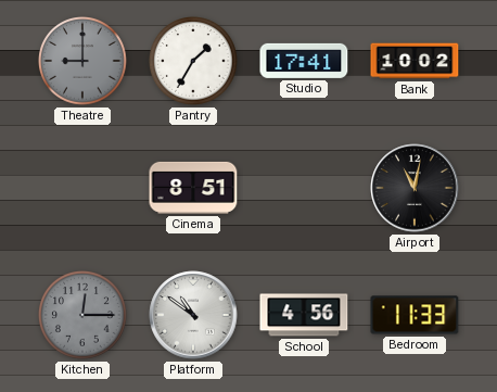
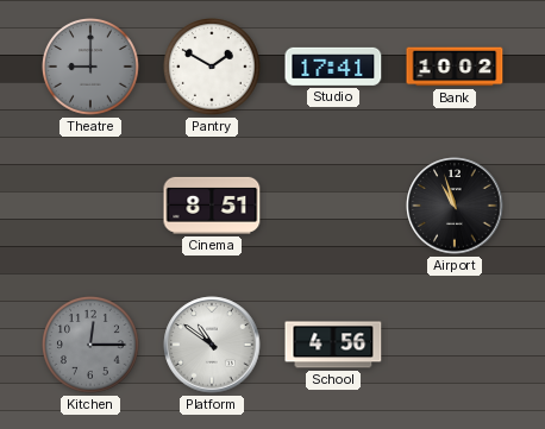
Pantry: 1:35 -> 1:50
Airport: 11:02 -> 10:57
Bedroom: 11:33 -> none
